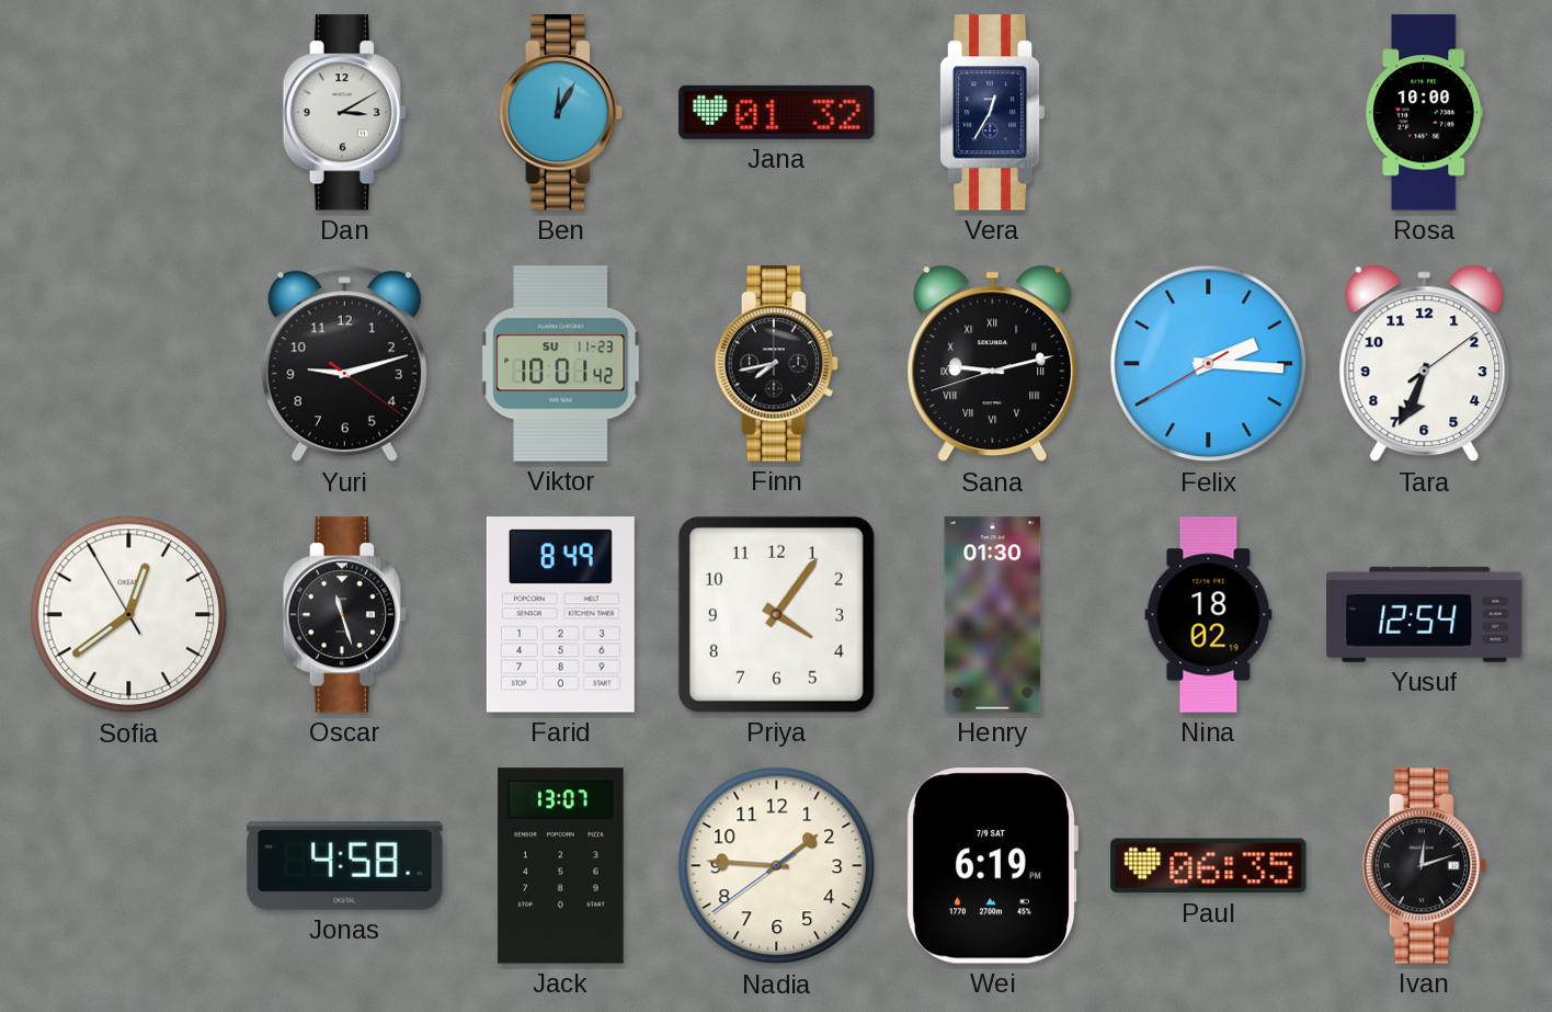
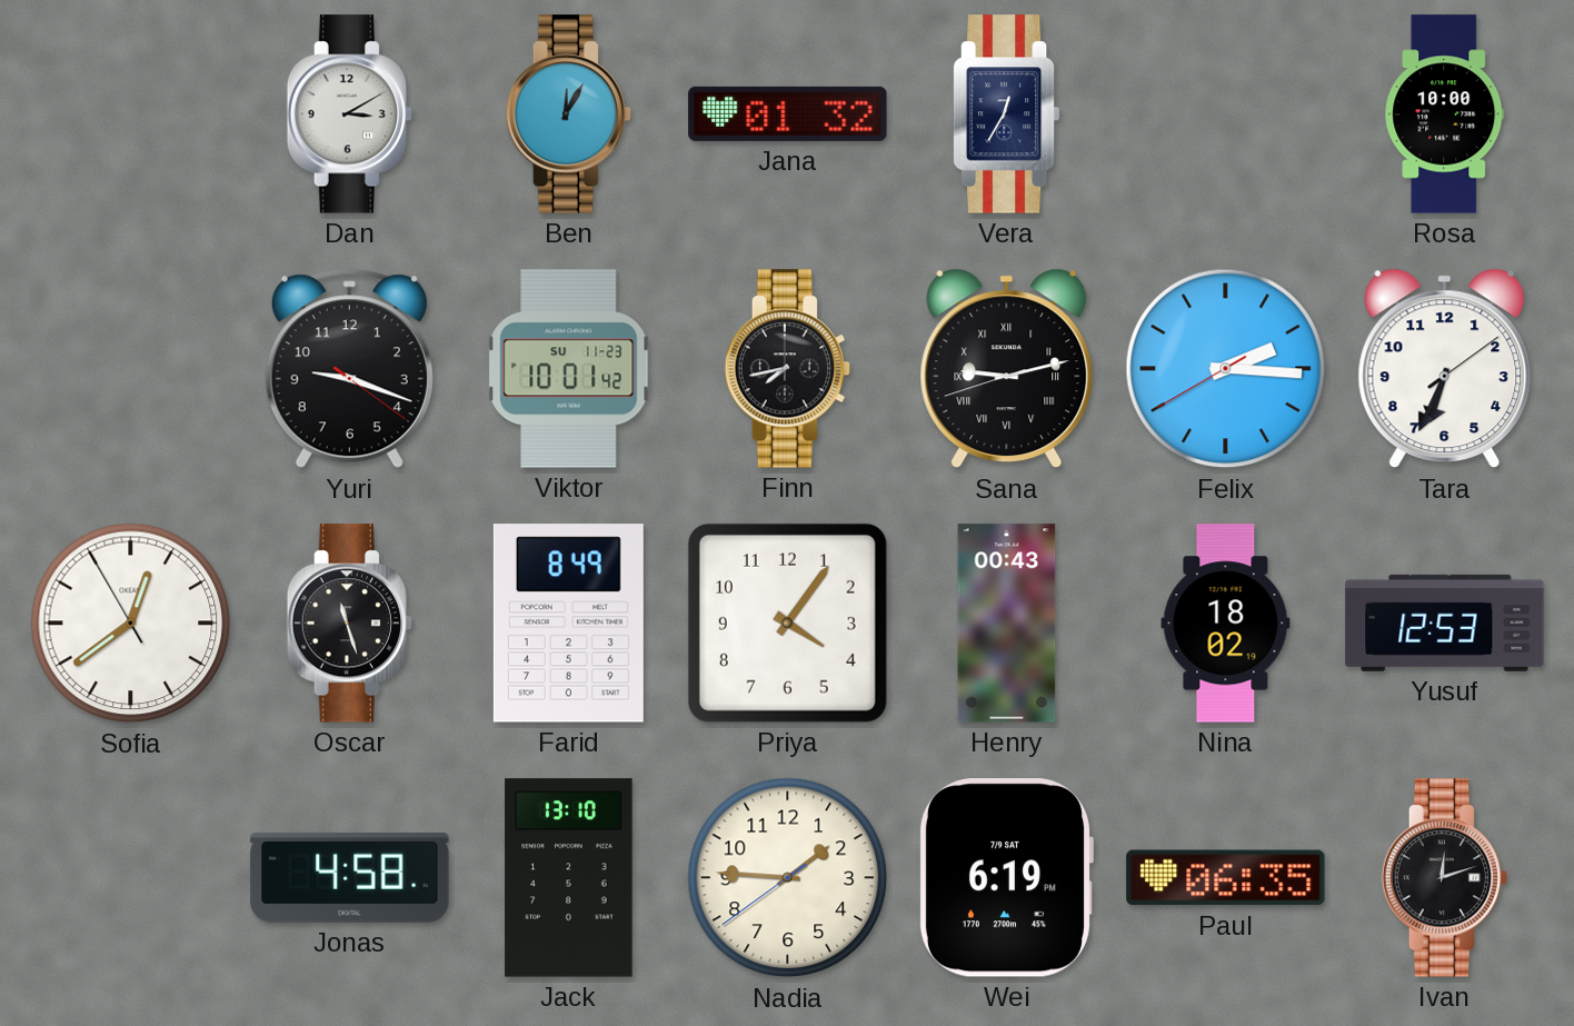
Yuri: 9:12 -> 9:18
Henry: 01:30 -> 00:43
Yusuf: 12:54 -> 12:53
Jack: 13:07 -> 13:10
